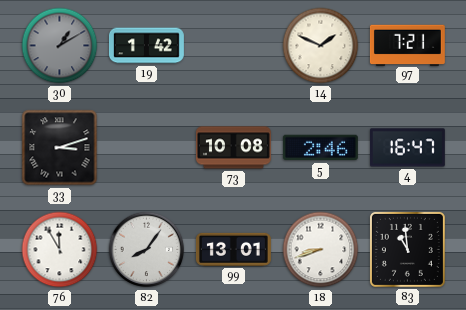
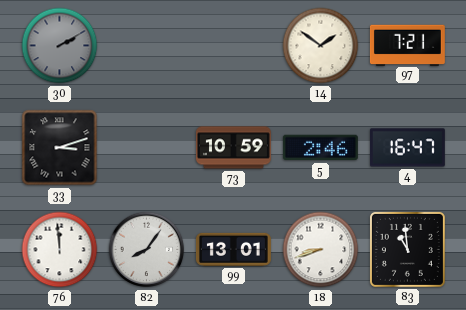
30: 1:10 -> 2:10
19: 1:42 -> none
14: 1:49 -> 1:51
73: 10:08 -> 10:59
76: 11:55 -> 11:59
